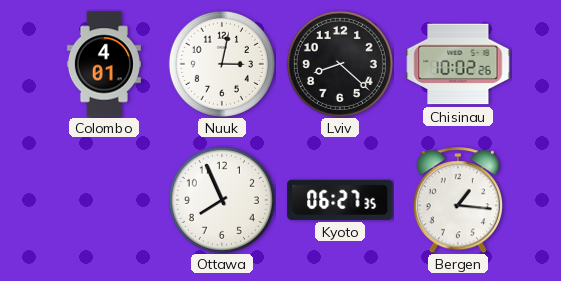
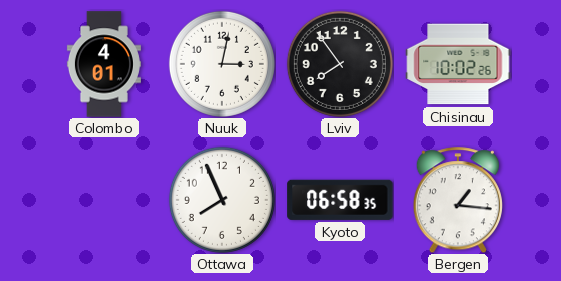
Lviv: 8:22 -> 7:54
Kyoto: 06:27 -> 06:58
